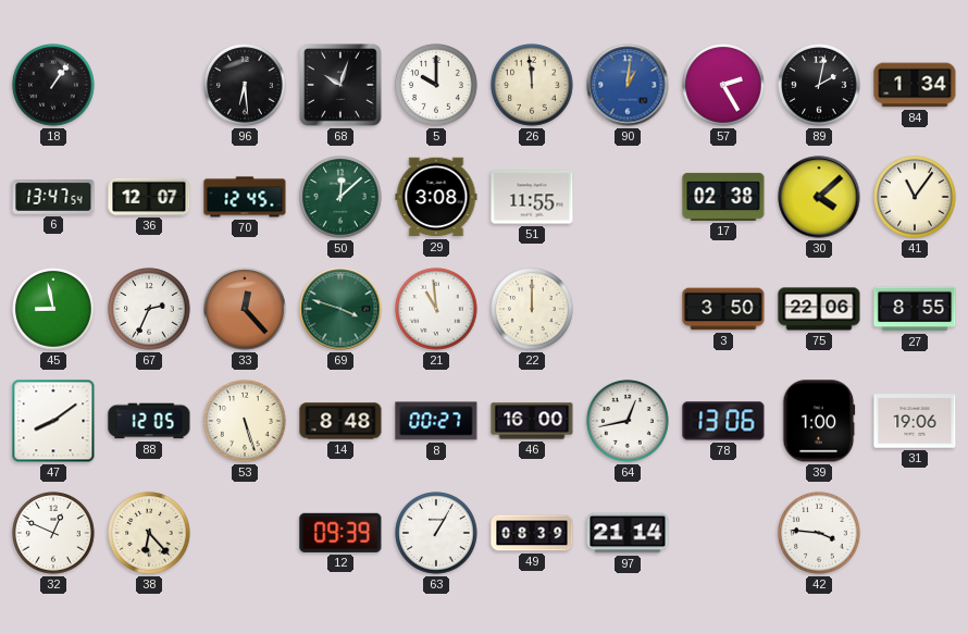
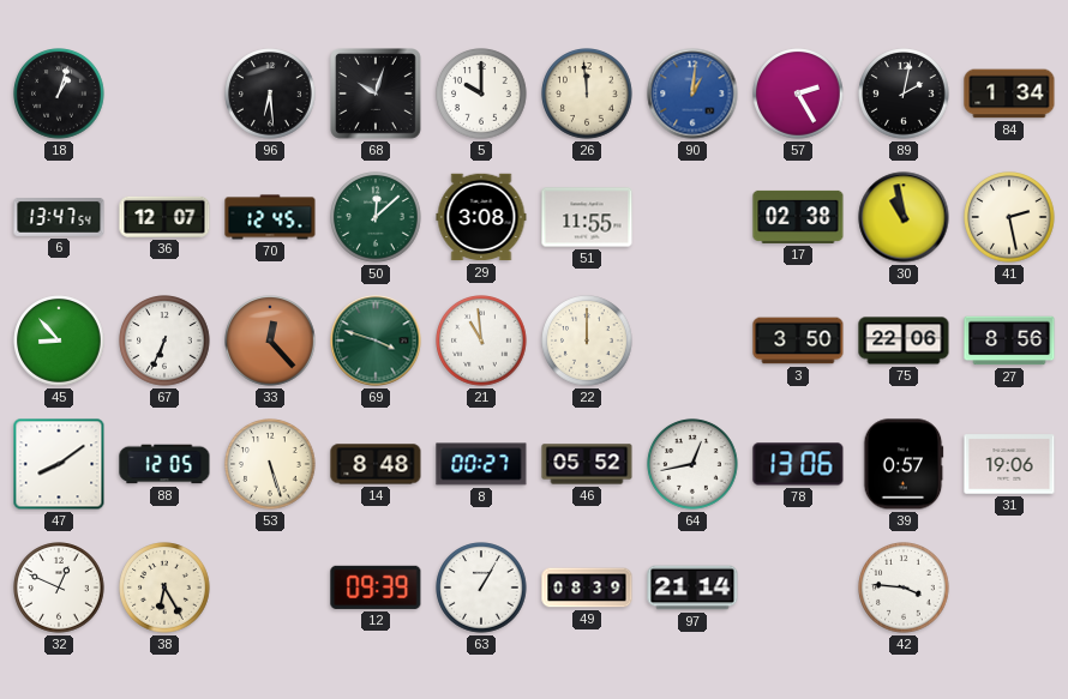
18: 1:06 -> 1:03
30: 4:08 -> 10:58
41: 11:06 -> 2:28
45: 8:58 -> 8:53
67: 2:34 -> 6:34
27: 8:55 -> 8:56
46: 16:00 -> 05:52
39: 1:00 -> 0:57
38: 6:23 -> 6:25
